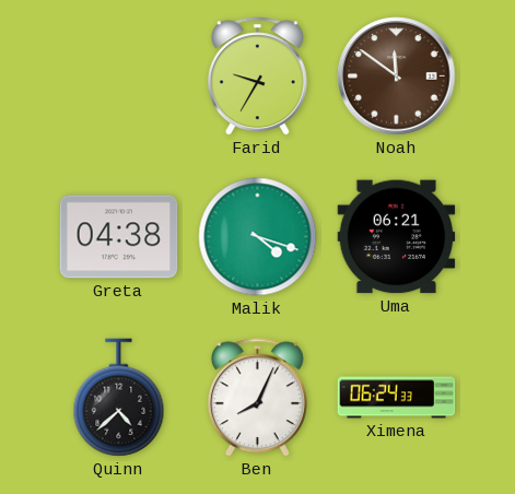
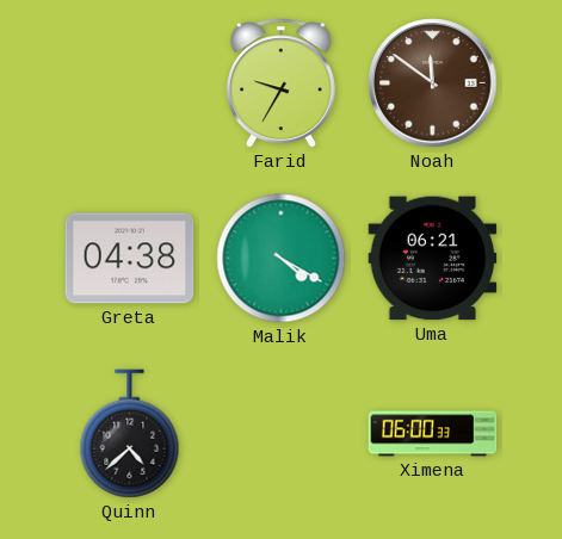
Malik: 4:18 -> 4:20
Ben: 8:04 -> none
Ximena: 06:24 -> 06:00
